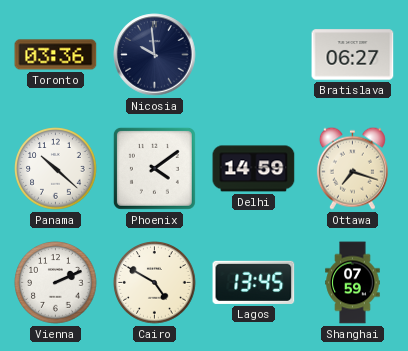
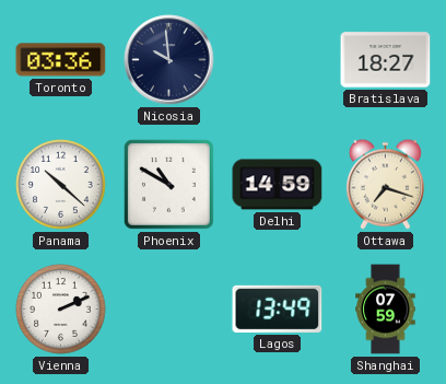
Bratislava: 06:27 -> 18:27
Phoenix: 4:09 -> 10:50
Cairo: 4:50 -> none
Lagos: 13:45 -> 13:49
